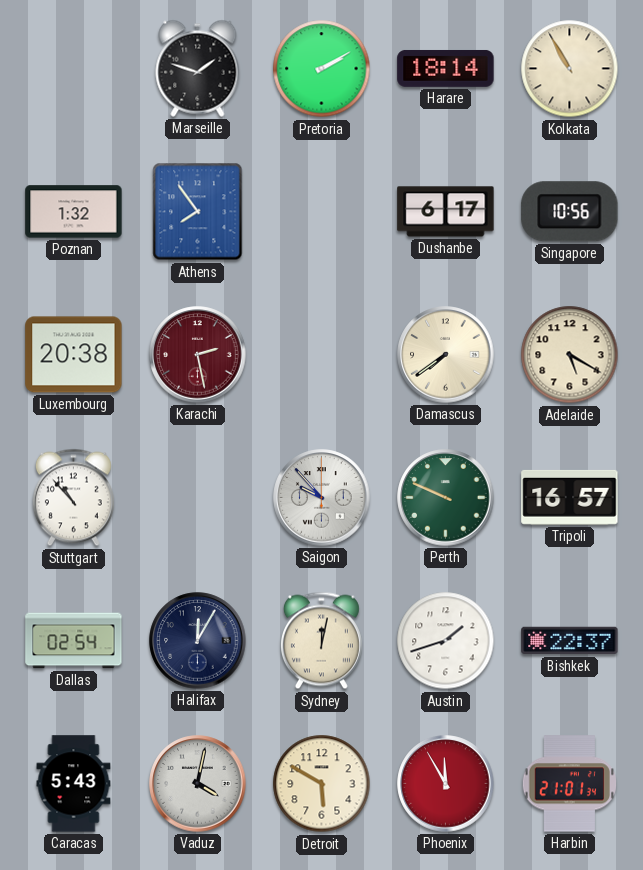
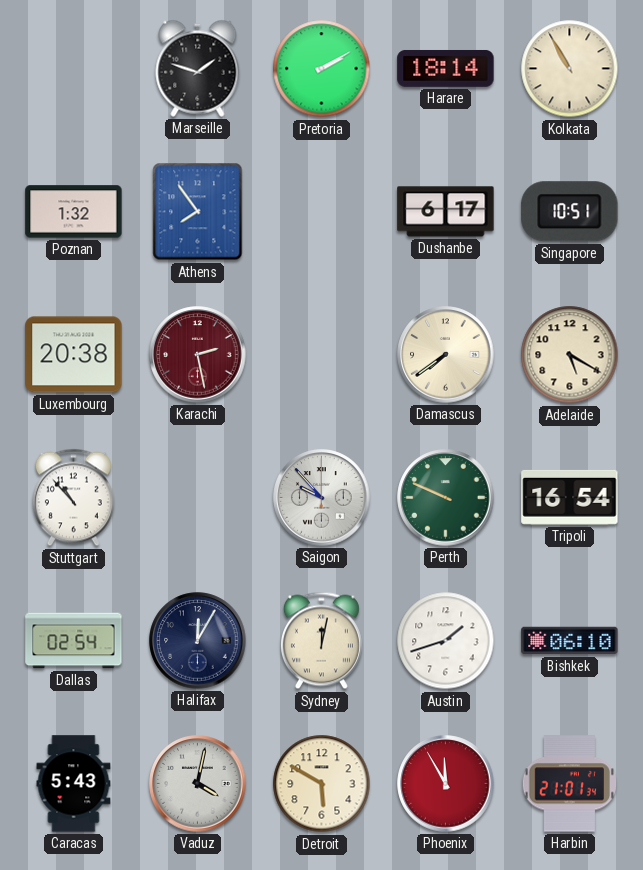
Singapore: 10:56 -> 10:51
Tripoli: 16:57 -> 16:54
Bishkek: 22:37 -> 06:10
